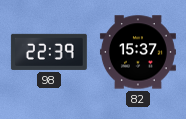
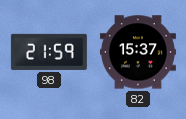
98: 22:39 -> 21:59
